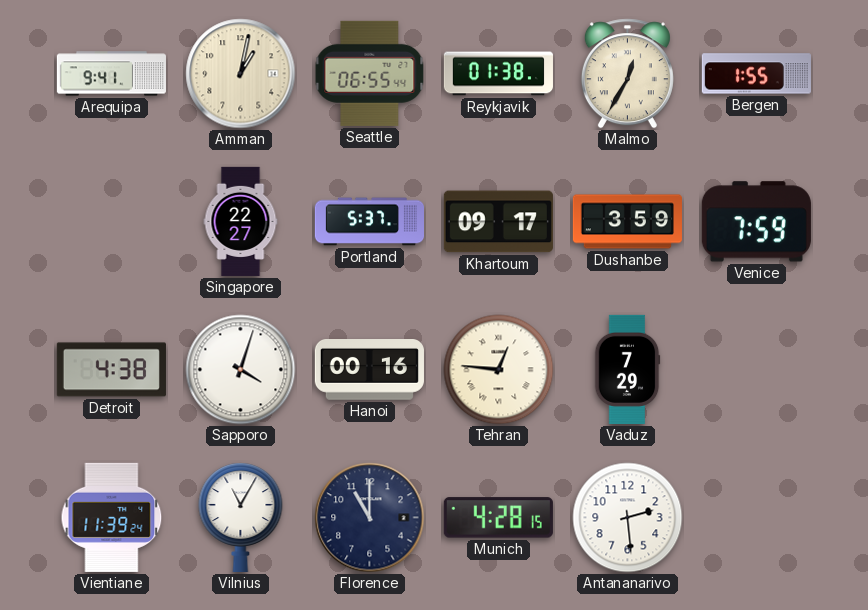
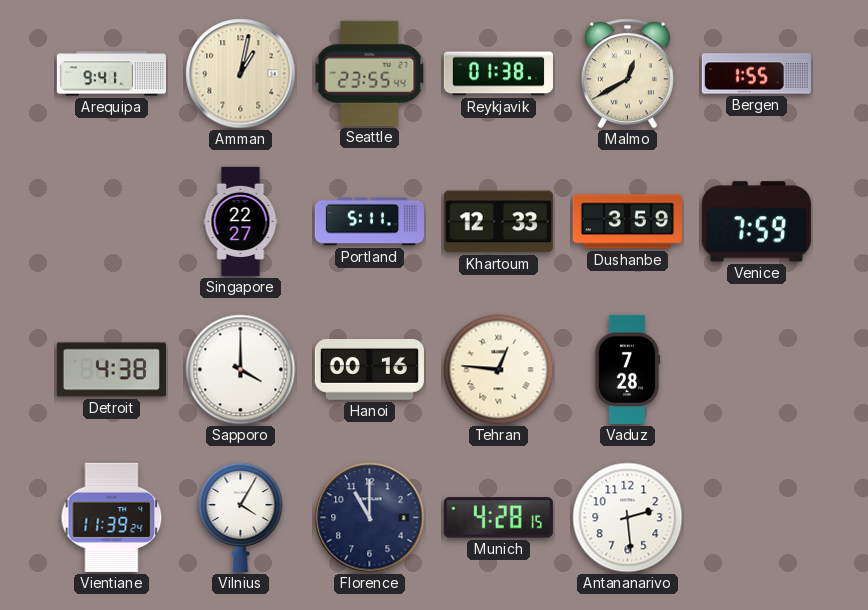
Seattle: 06:55 -> 23:55
Malmo: 12:35 -> 12:40
Portland: 5:37 -> 5:11
Khartoum: 09:17 -> 12:33
Sapporo: 4:03 -> 4:00
Vaduz: 7:29 -> 7:28
Vilnius: 11:05 -> 4:05
